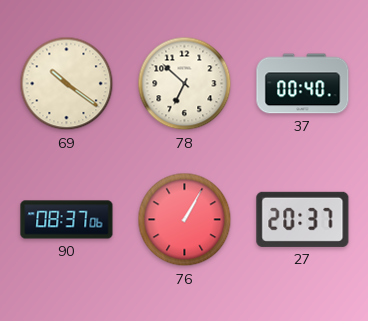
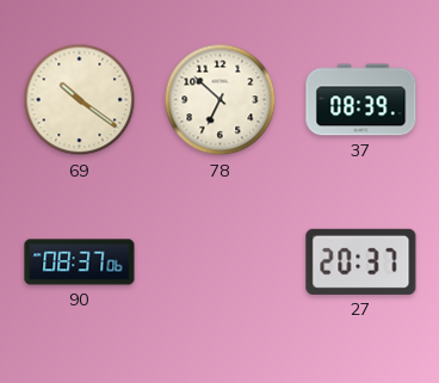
37: 00:40 -> 08:39
76: 1:05 -> none
